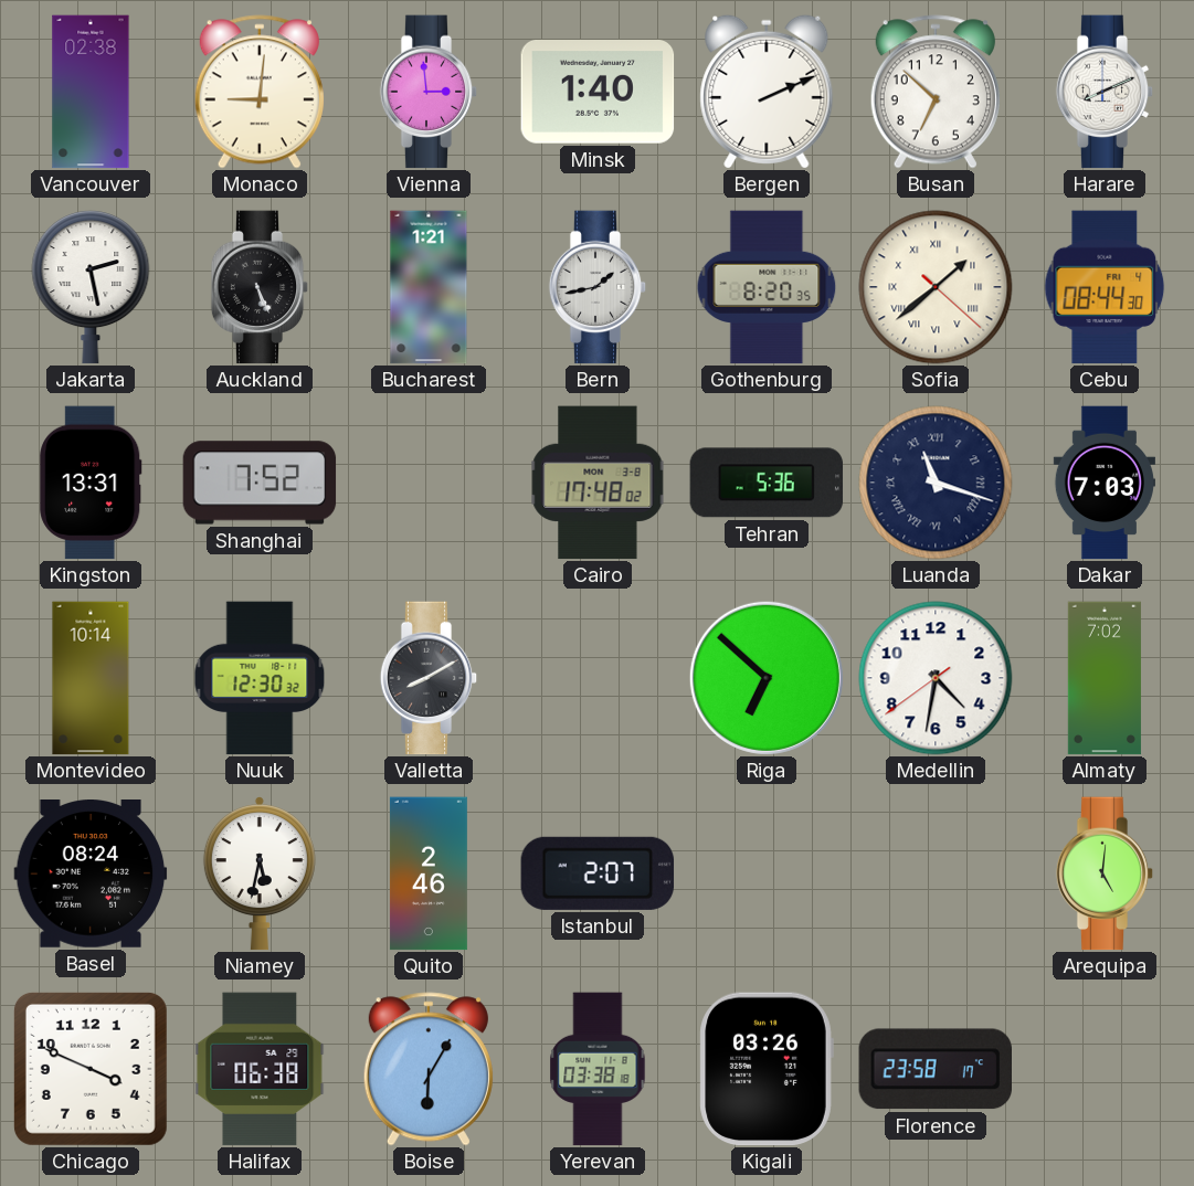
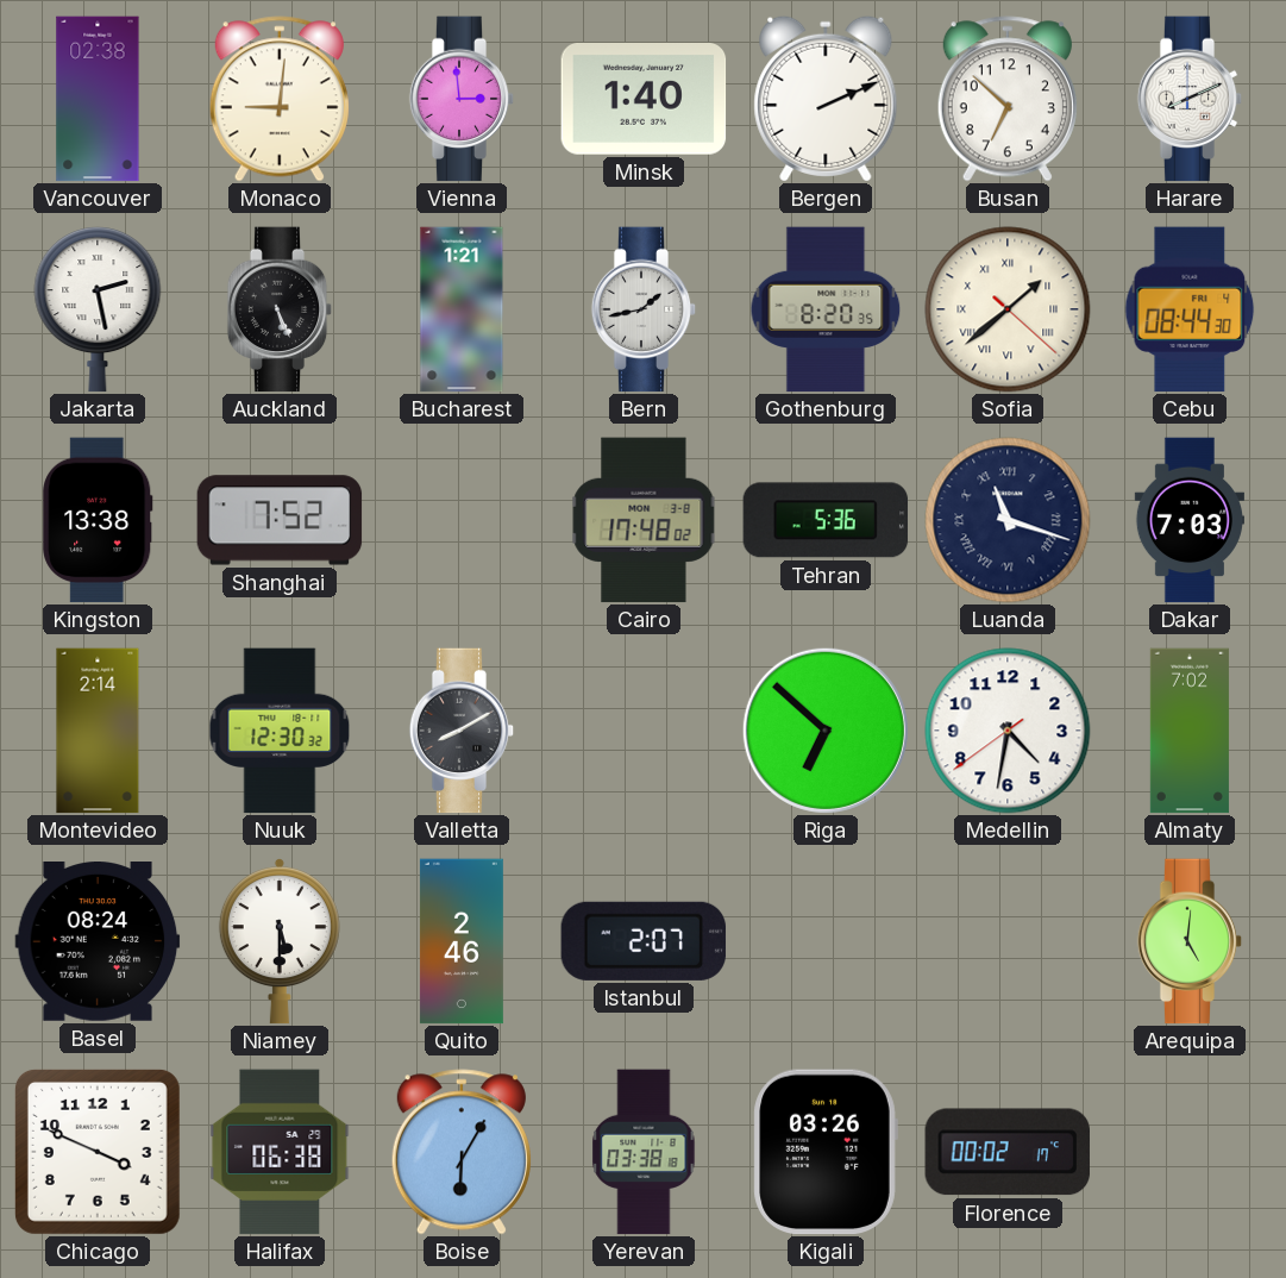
Kingston: 13:31 -> 13:38
Montevideo: 10:14 -> 2:14
Niamey: 5:32 -> 5:30
Florence: 23:58 -> 00:02
